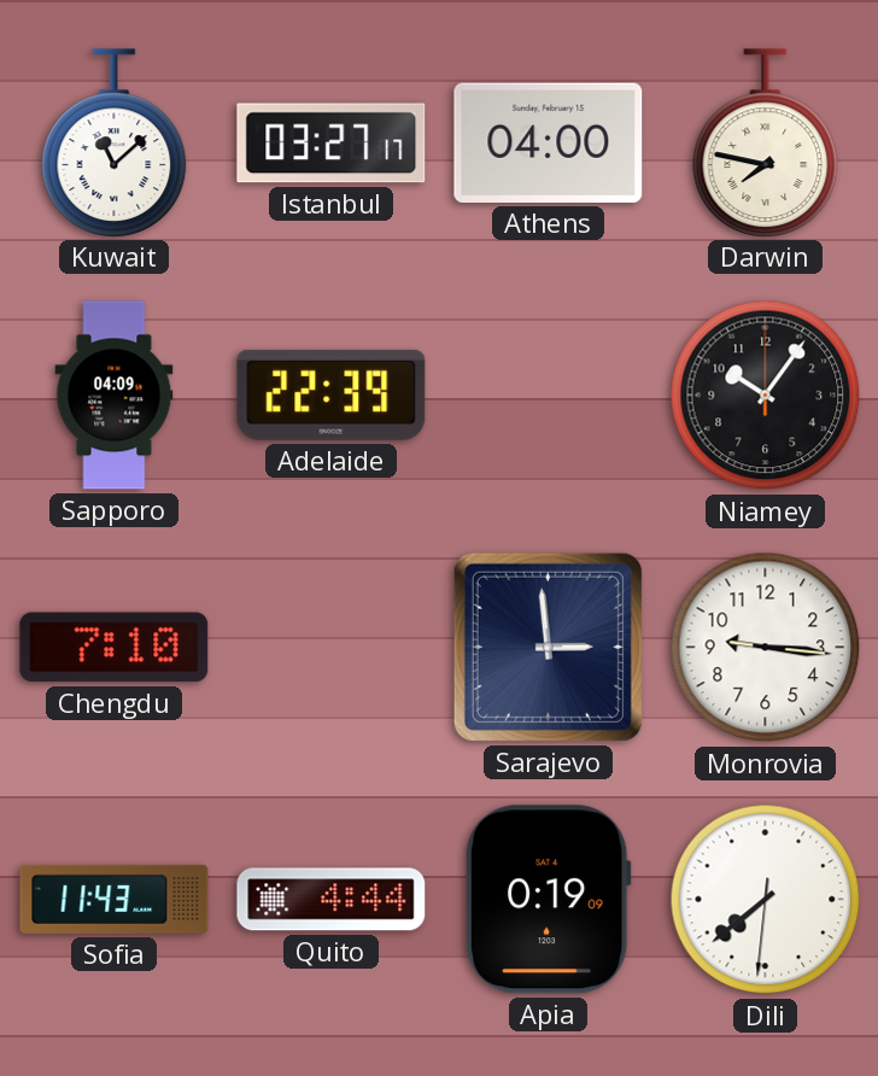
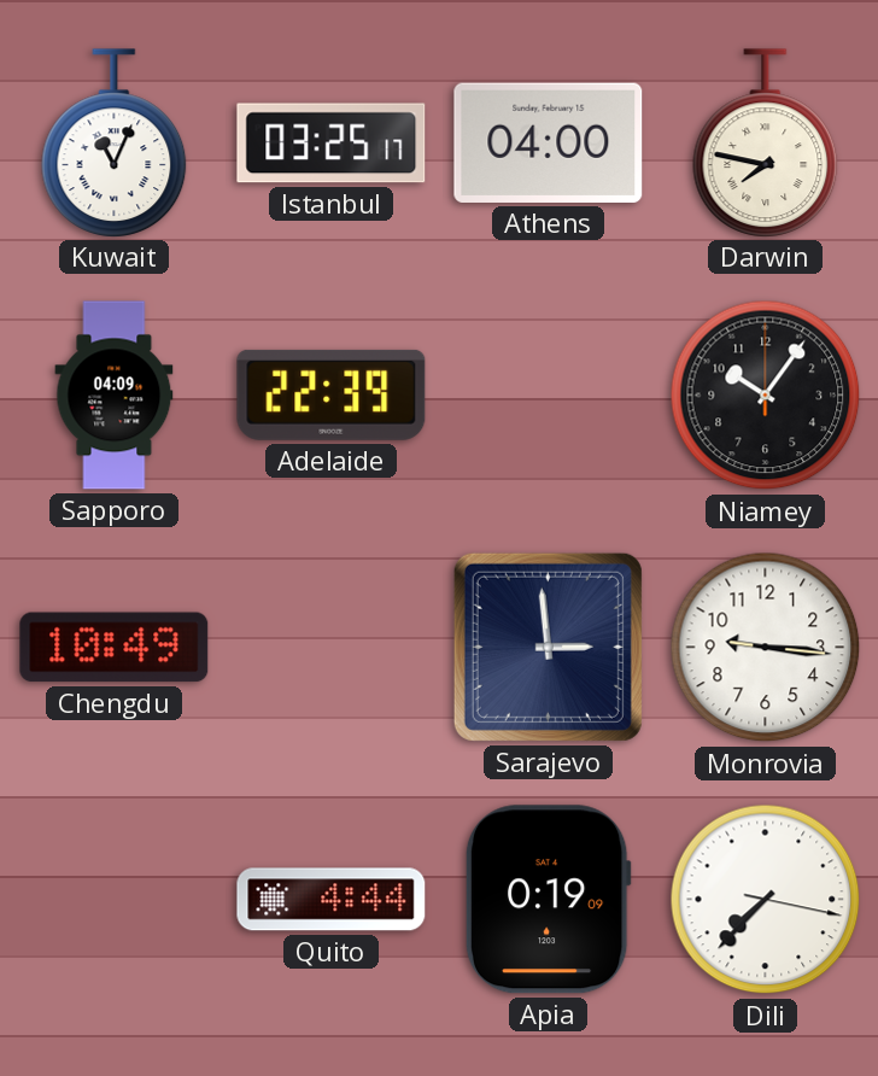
Kuwait: 11:08 -> 11:04
Istanbul: 03:27 -> 03:25
Chengdu: 7:10 -> 10:49
Sofia: 11:43 -> none
Dili: 7:38 -> 7:37
